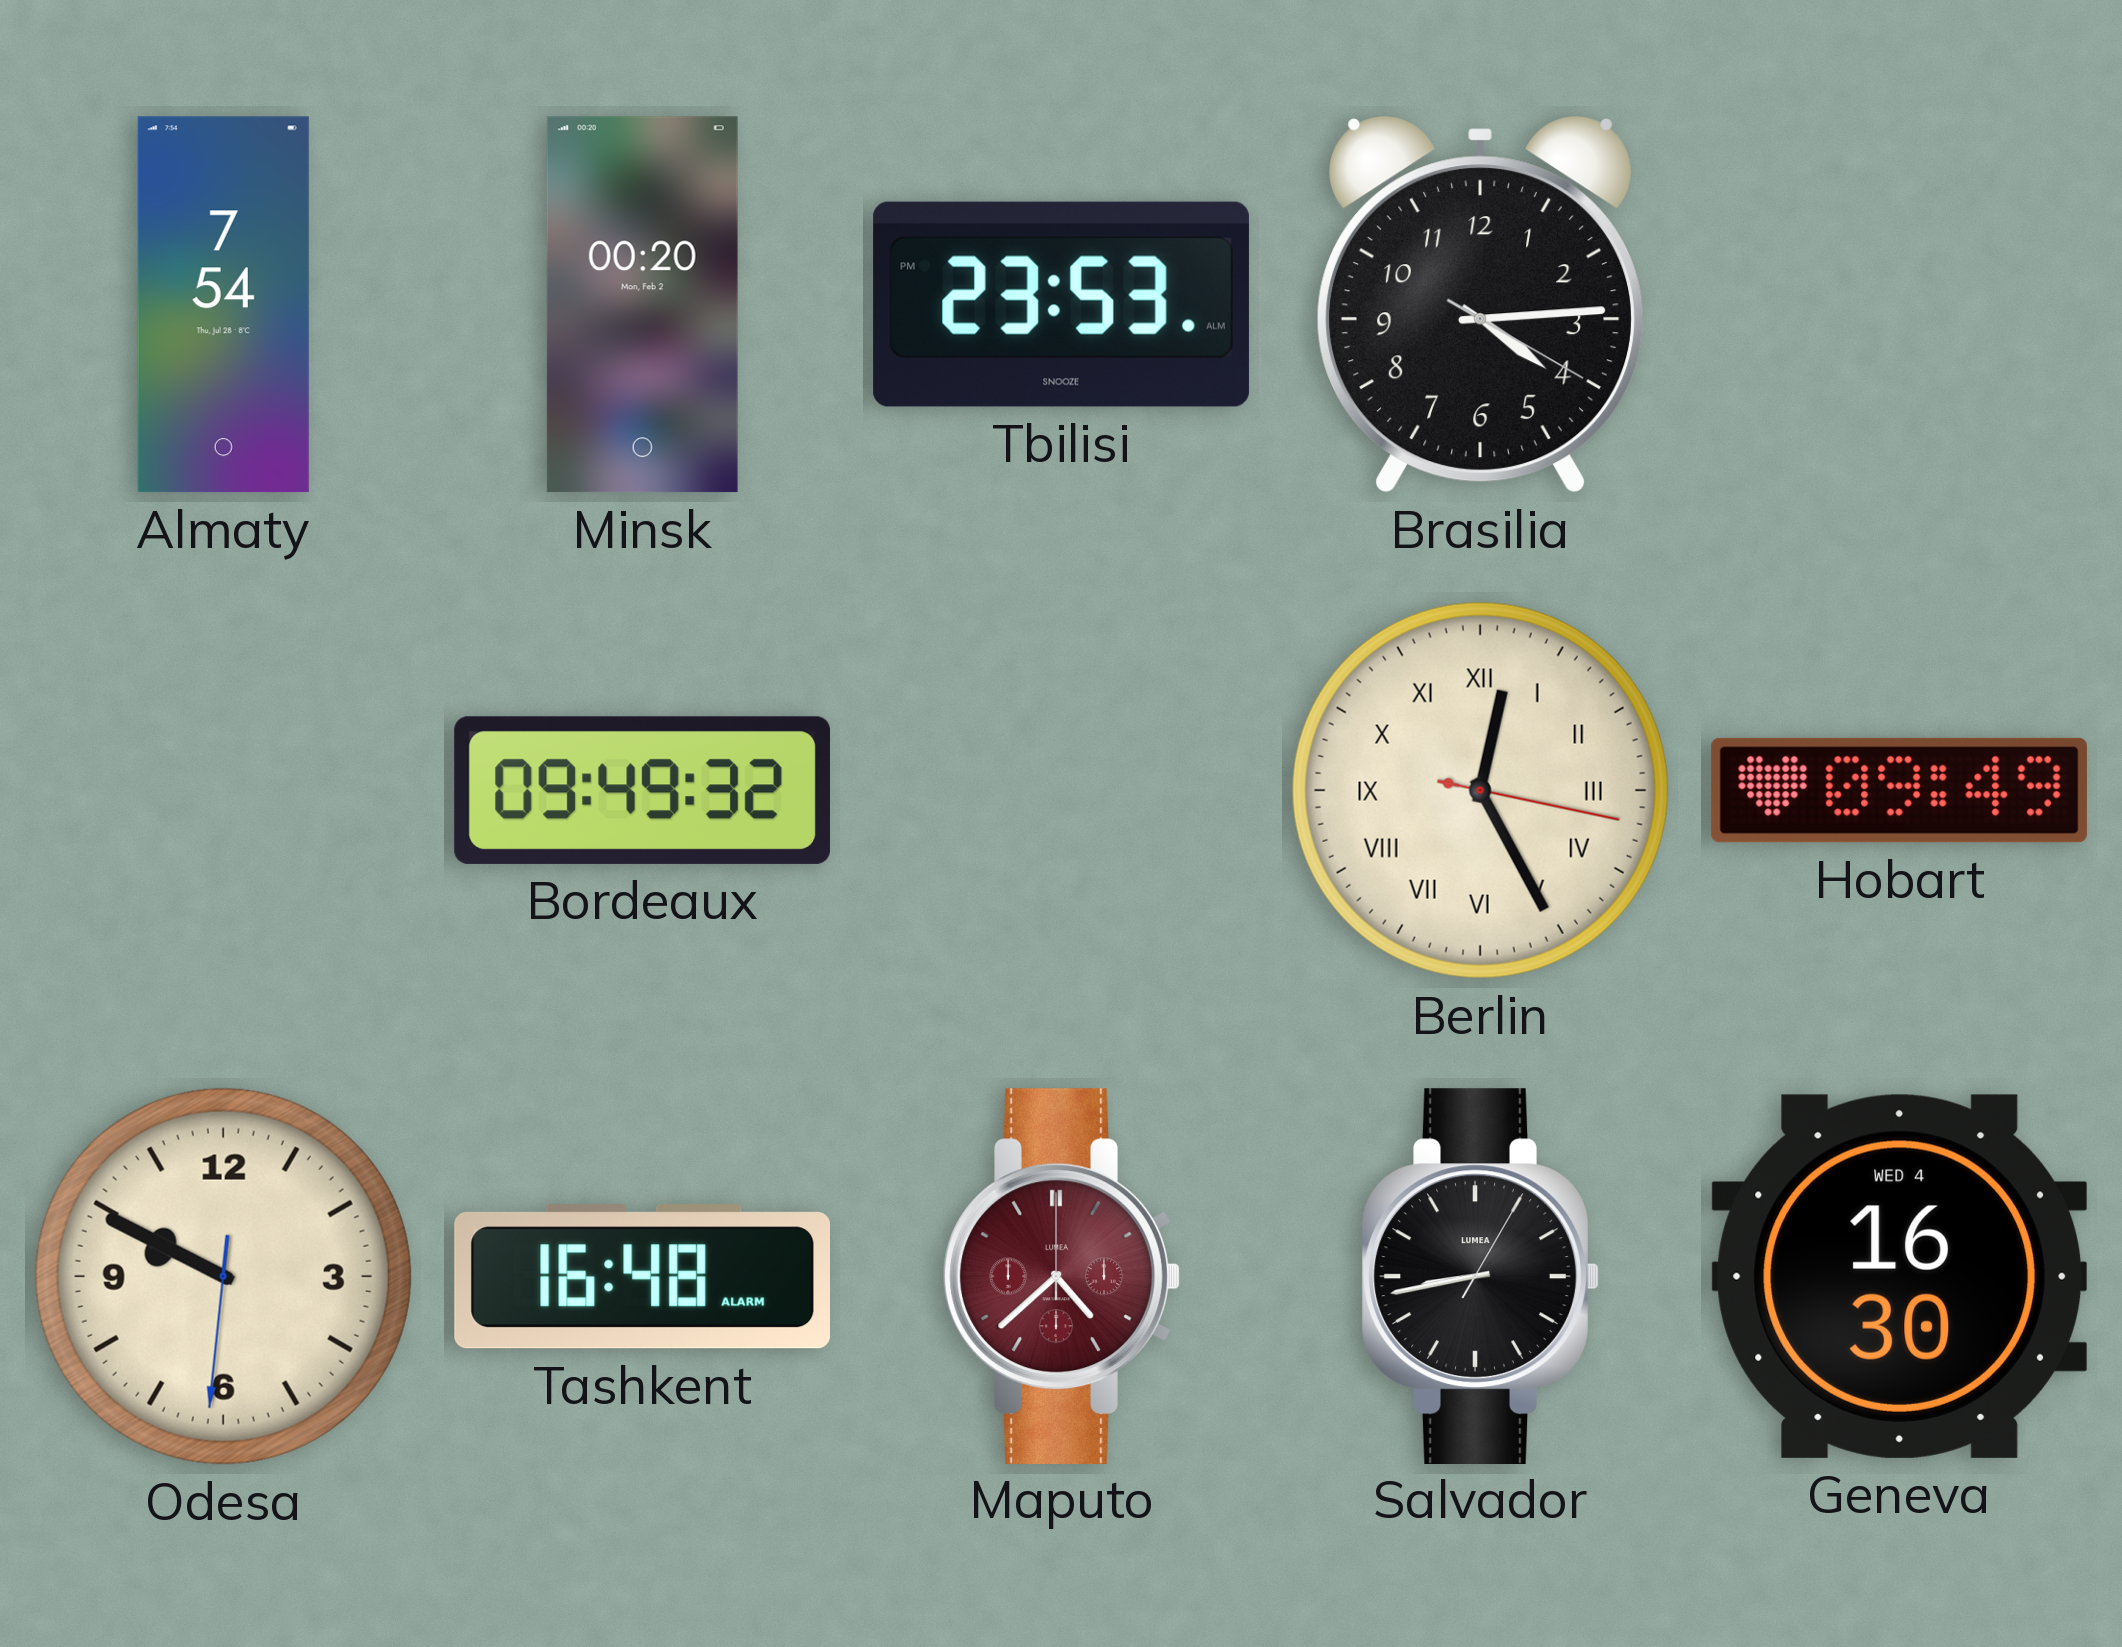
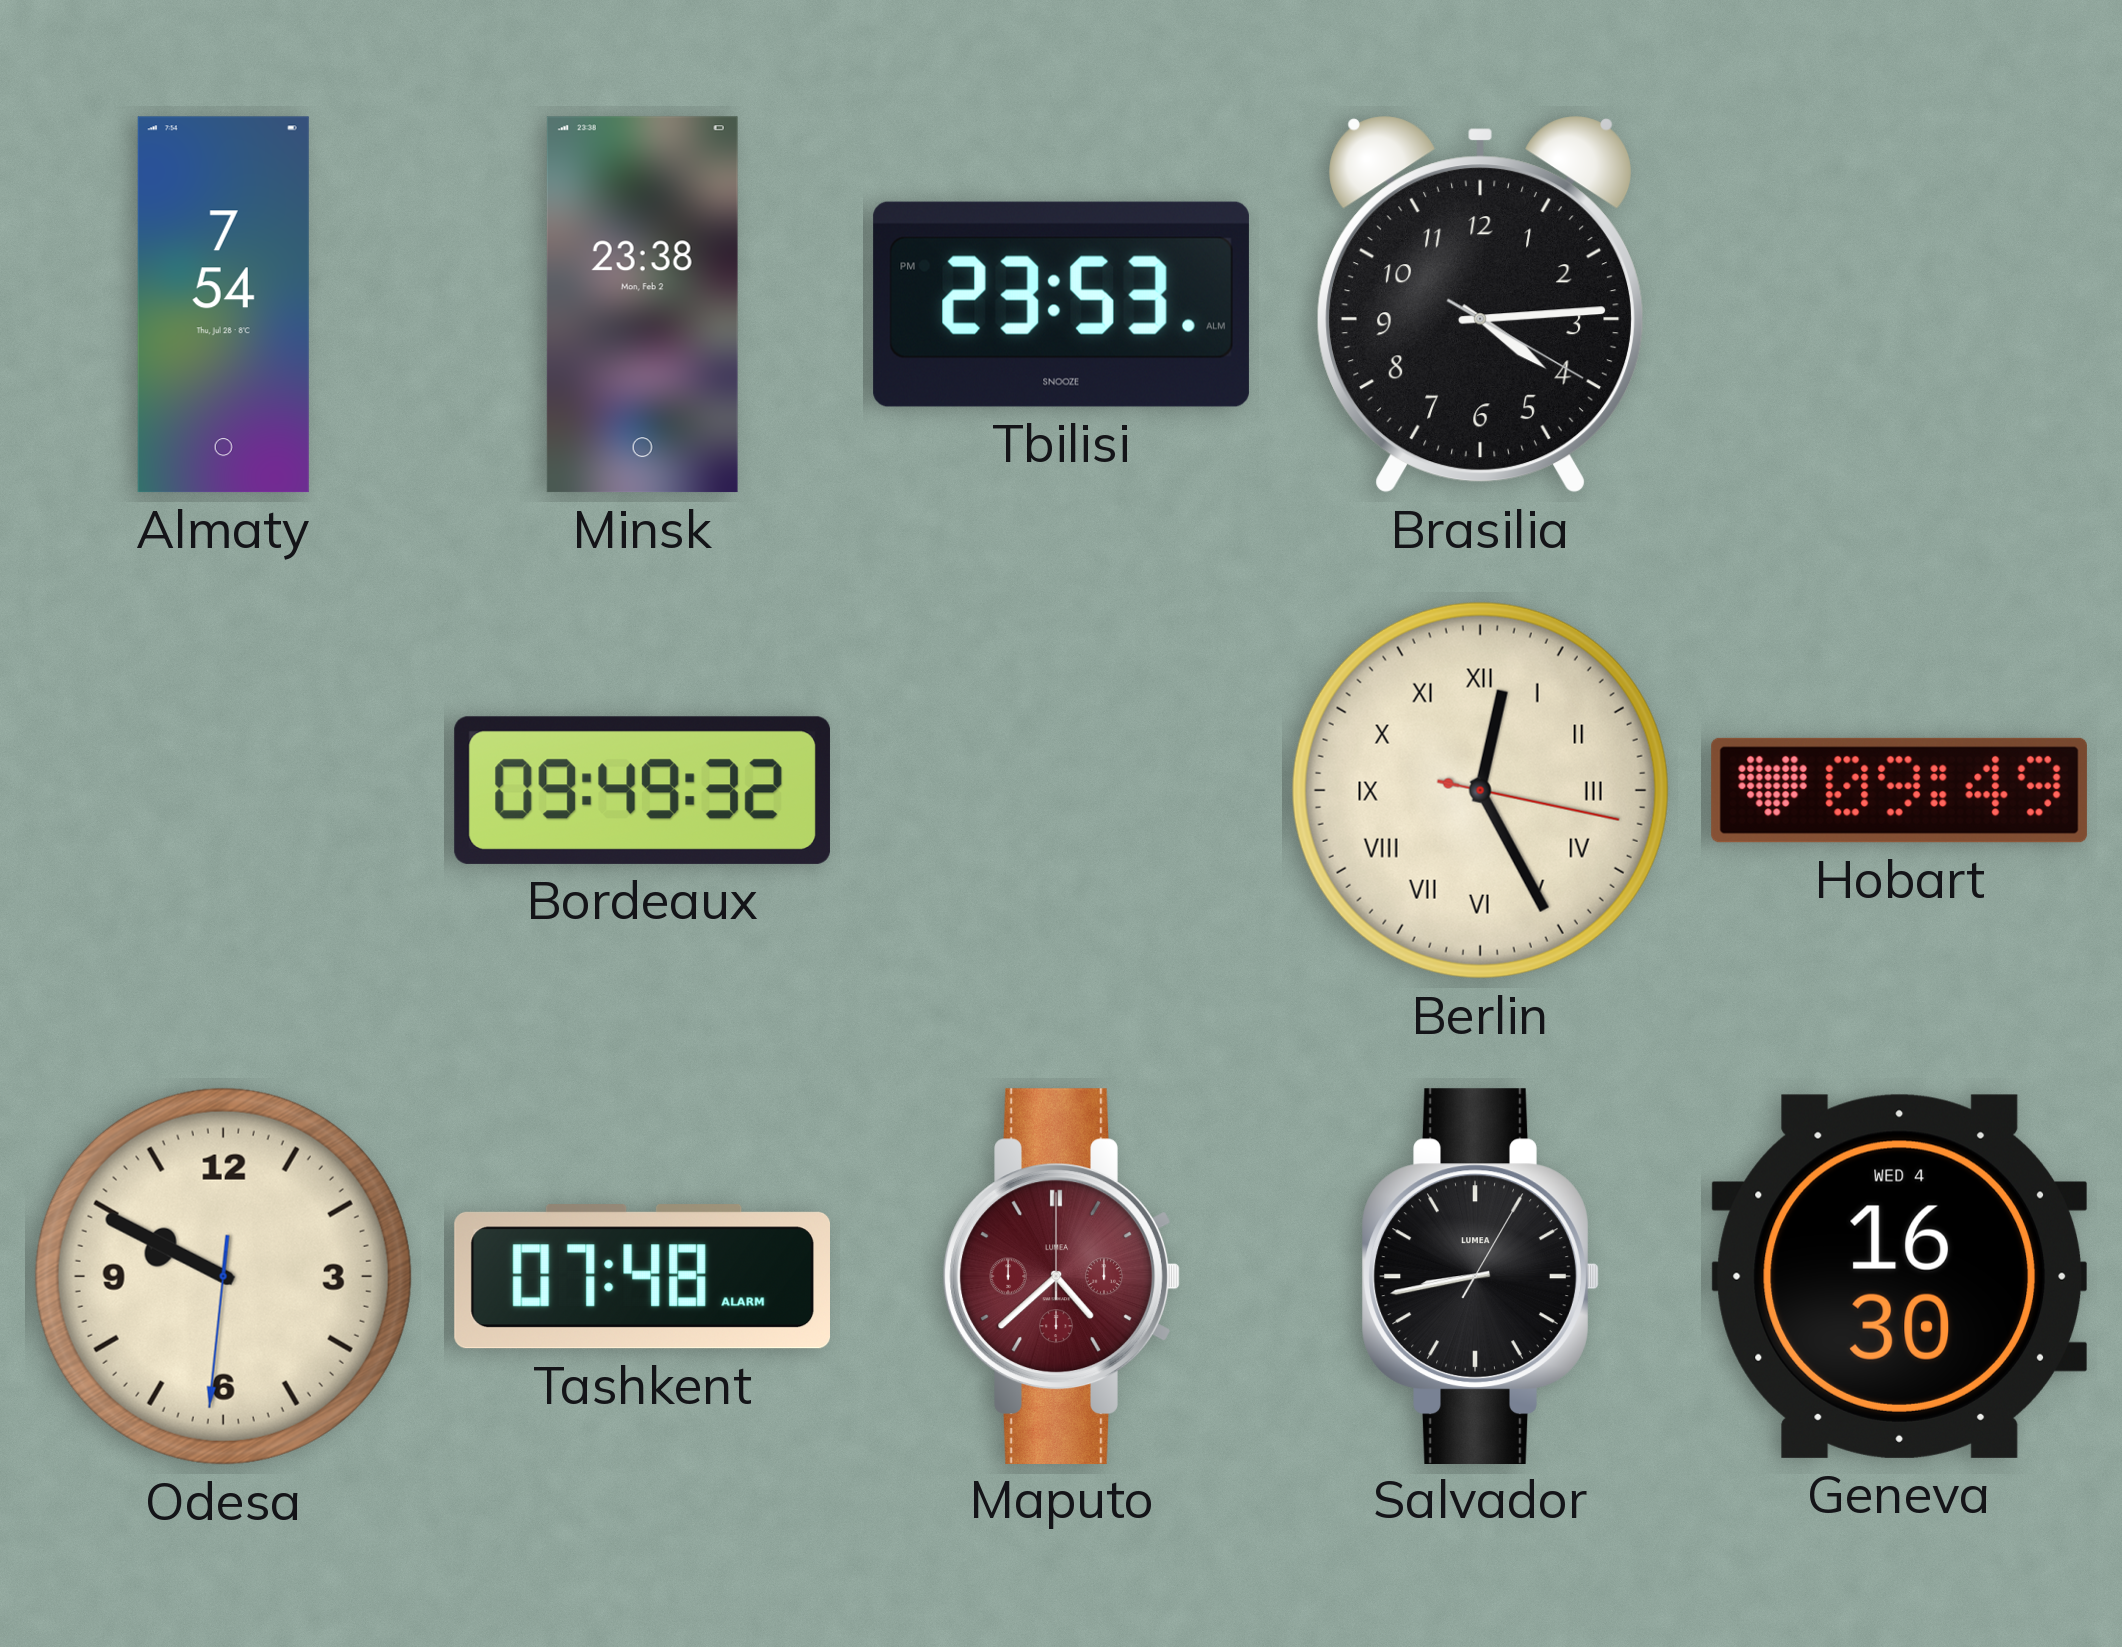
Minsk: 00:20 -> 23:38
Tashkent: 16:48 -> 07:48
